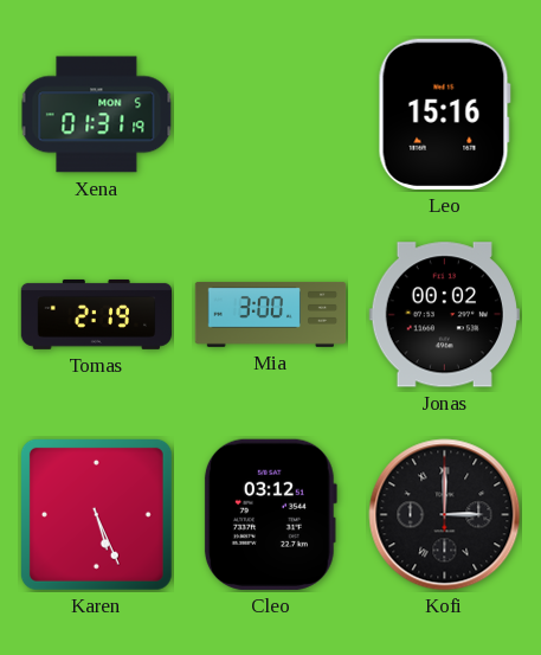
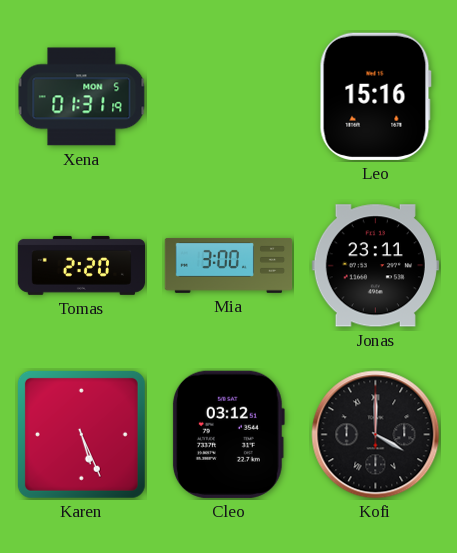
Tomas: 2:19 -> 2:20
Jonas: 00:02 -> 23:11
Kofi: 3:00 -> 4:00
